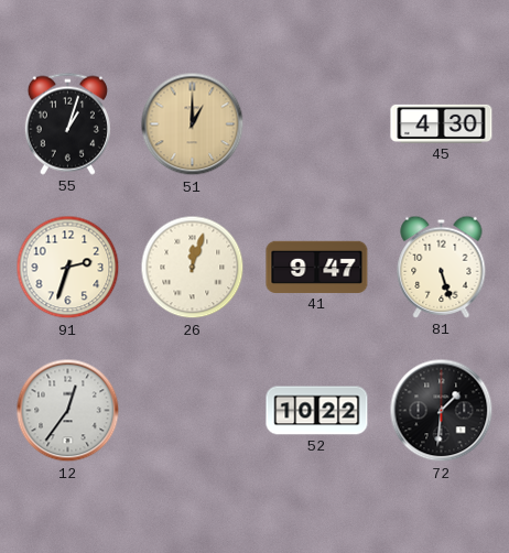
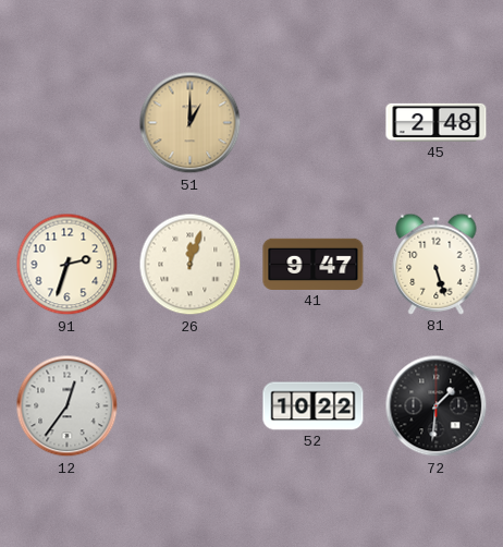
55: 1:03 -> none
45: 4:30 -> 2:48
